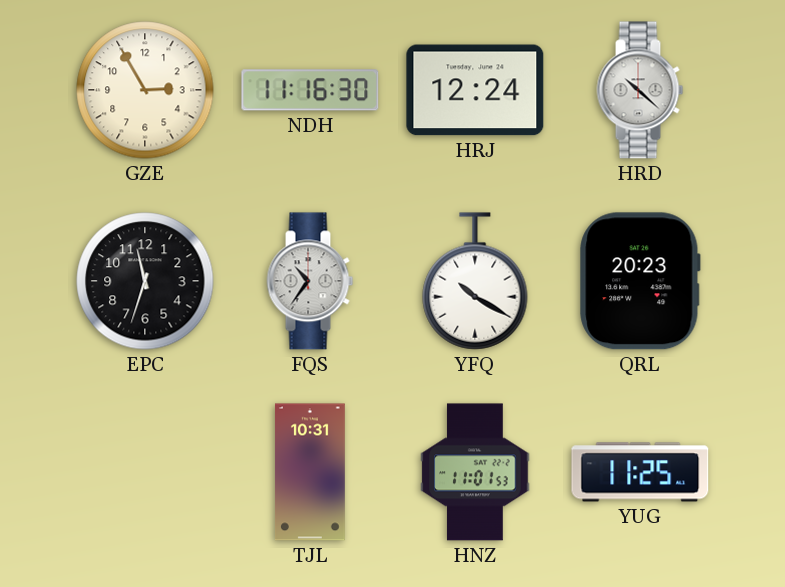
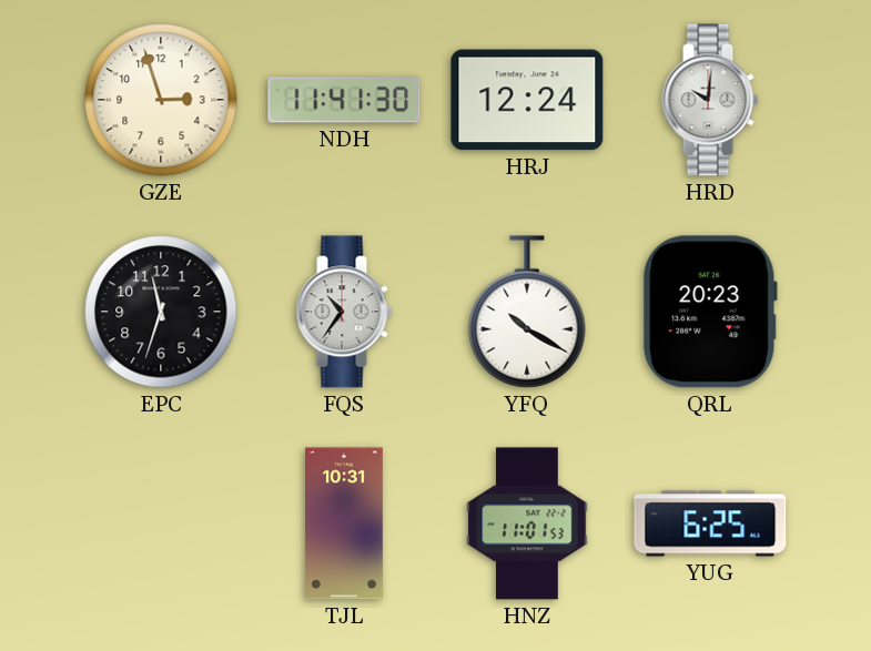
GZE: 2:55 -> 2:57
NDH: 11:16 -> 11:41
HRD: 10:22 -> 10:01
YUG: 11:25 -> 6:25
